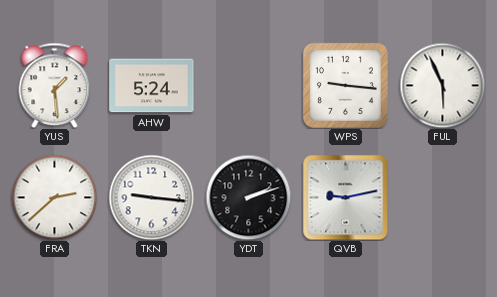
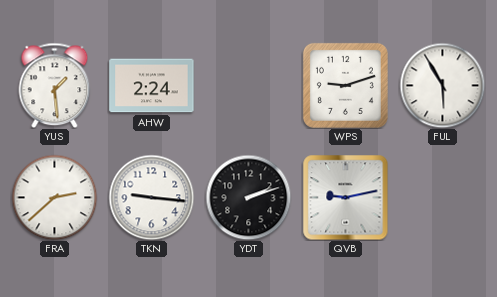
AHW: 5:24 -> 2:24
WPS: 9:16 -> 9:12
FUL: 5:56 -> 5:55
